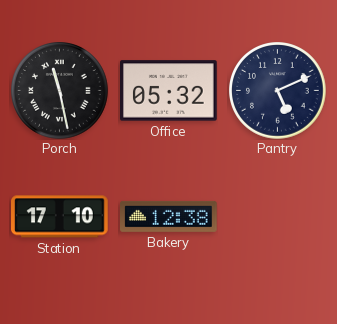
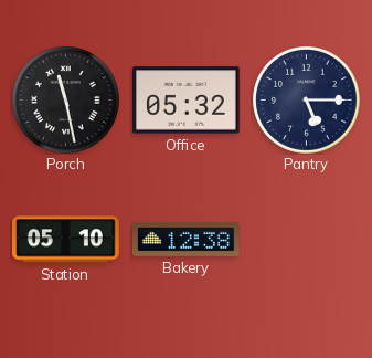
Pantry: 5:11 -> 5:15
Station: 17:10 -> 05:10
